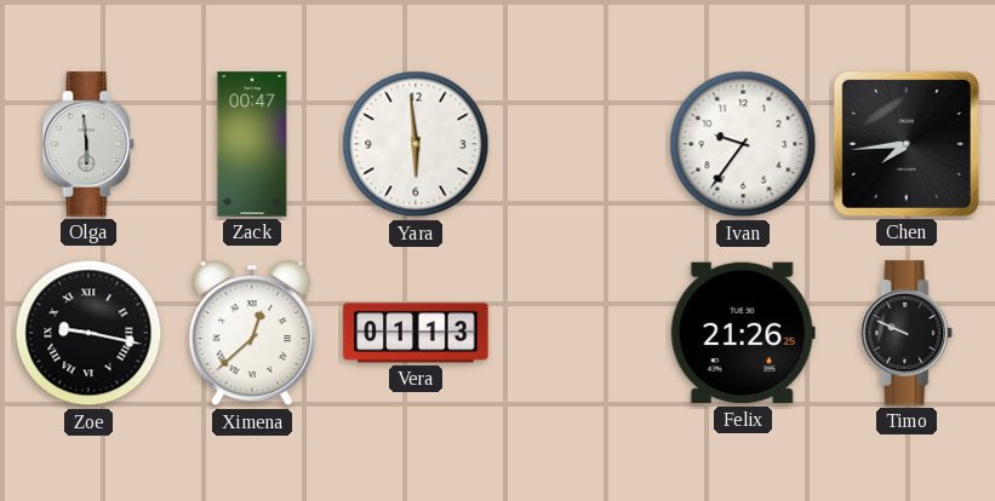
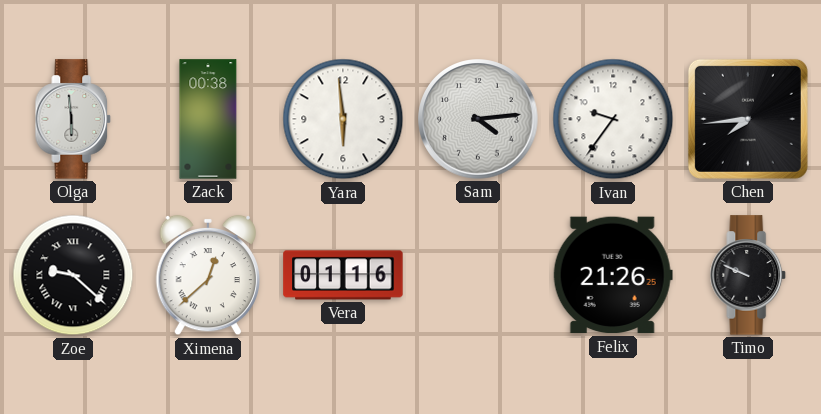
Zack: 00:47 -> 00:38
Sam: none -> 4:14
Zoe: 9:17 -> 9:22
Vera: 01:13 -> 01:16
